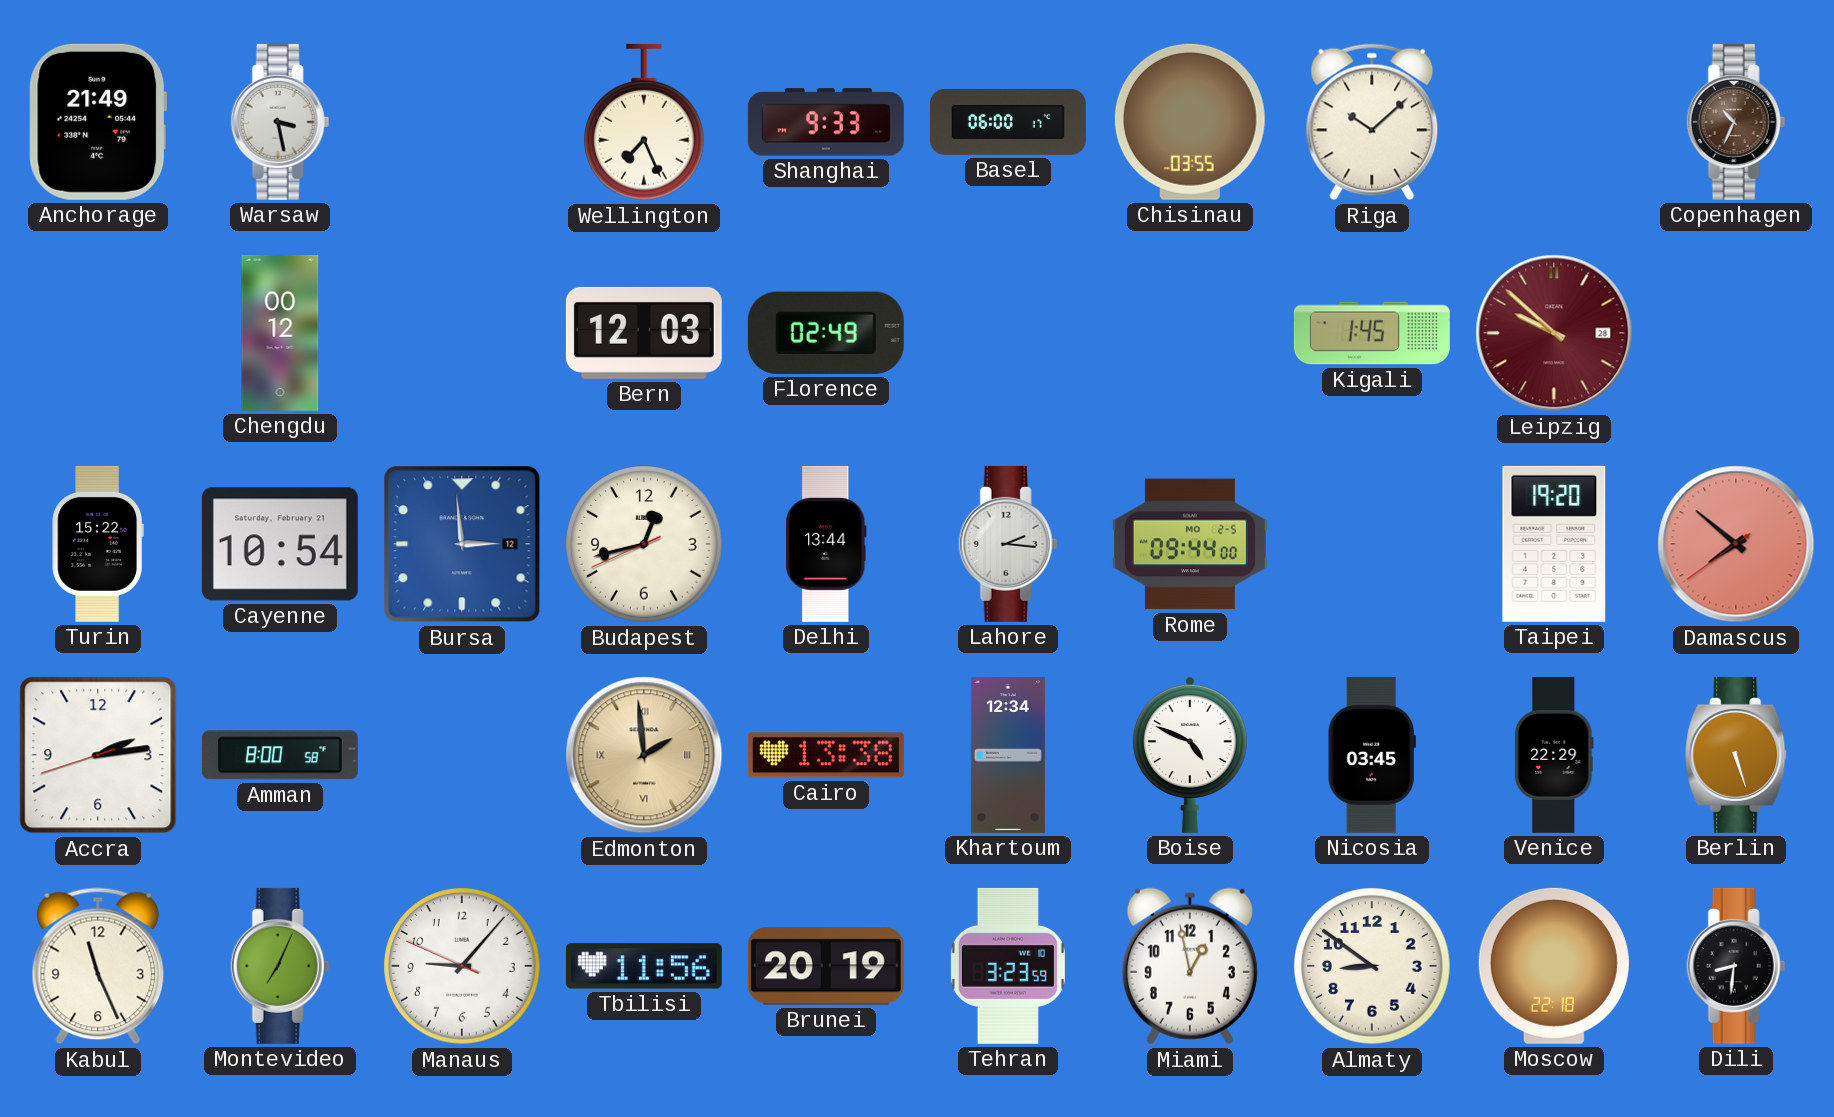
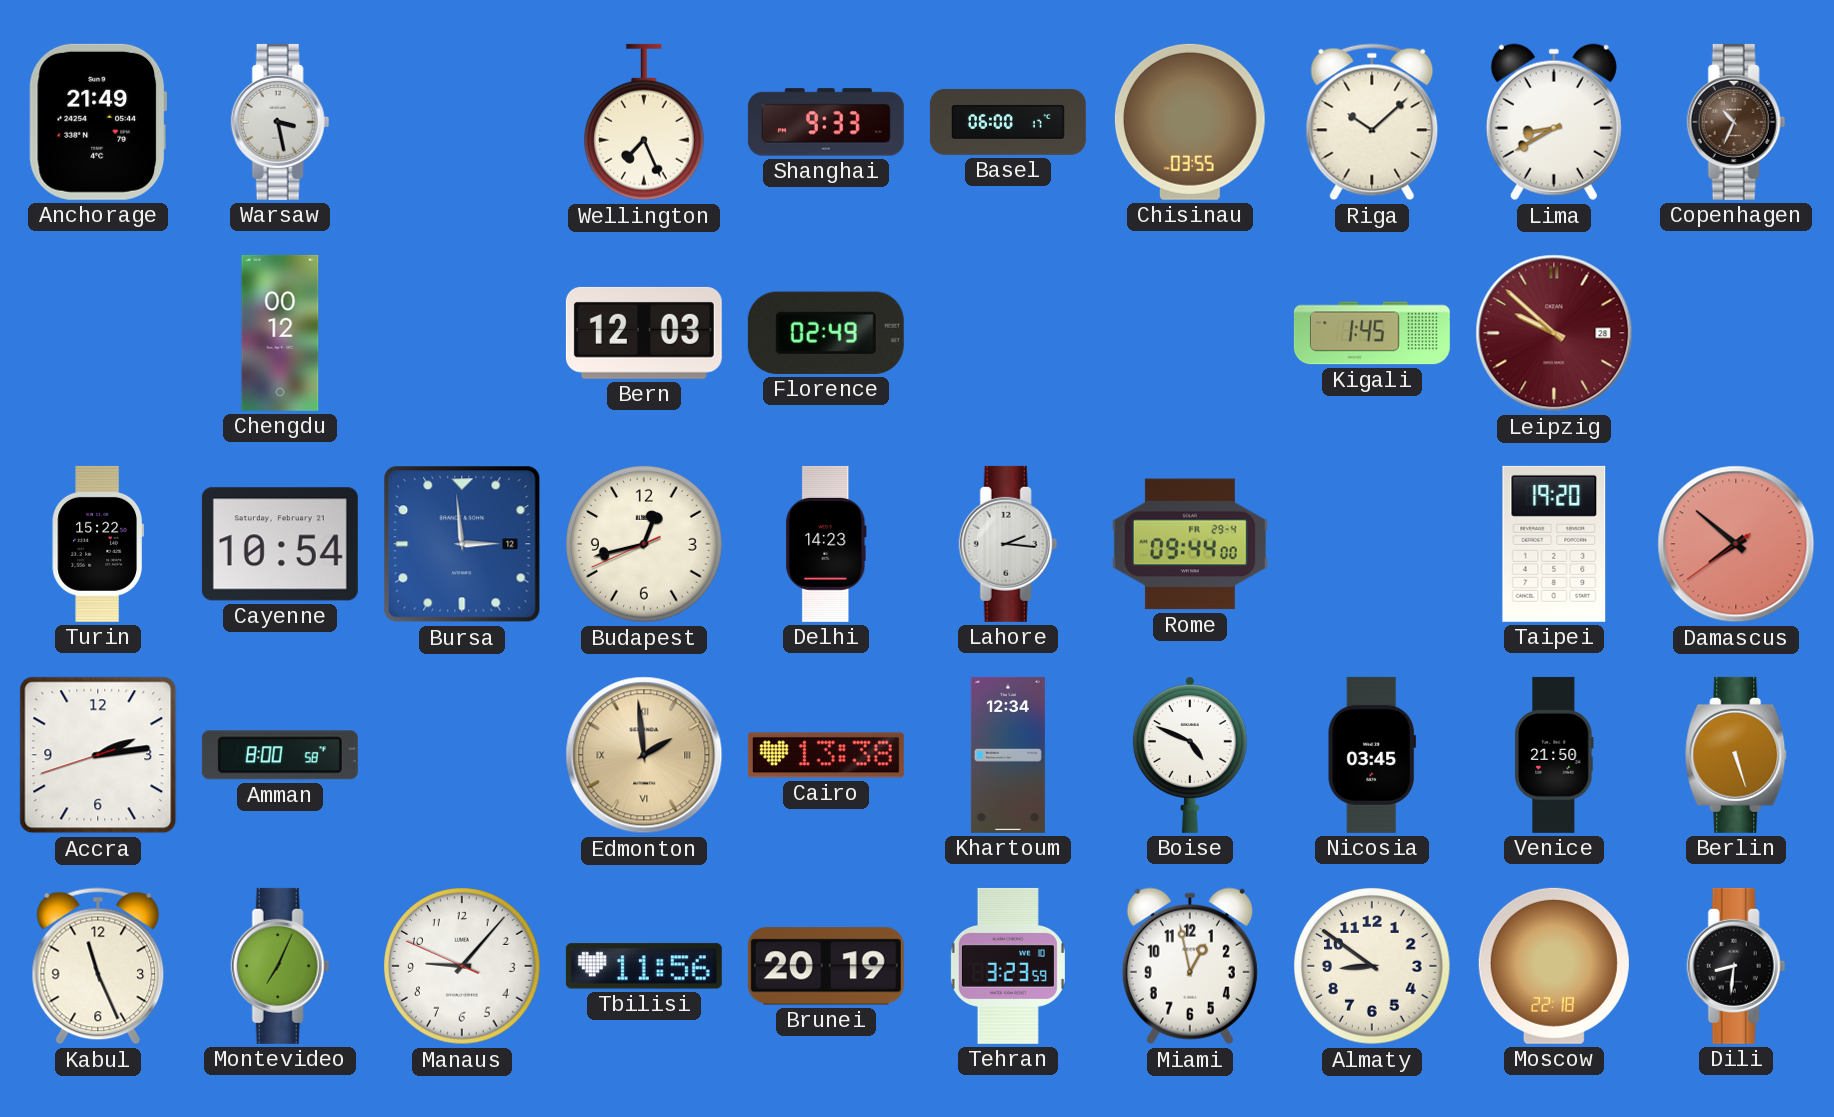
Lima: none -> 8:40
Delhi: 13:44 -> 14:23
Rome date: MO 2-5 -> FR 29-4
Venice: 22:29 -> 21:50
